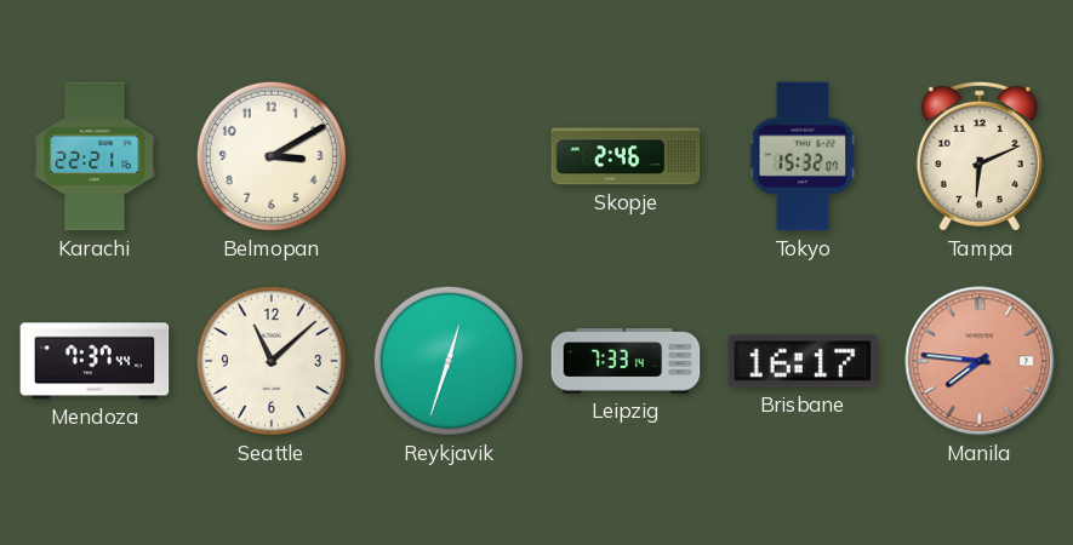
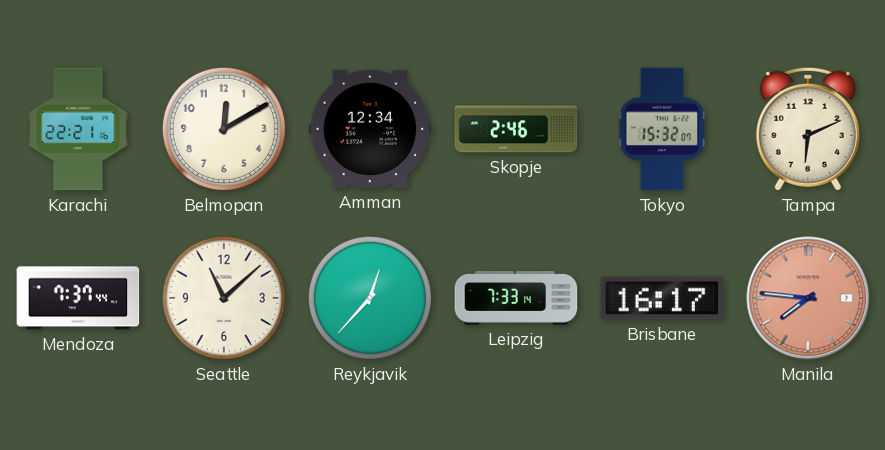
Belmopan: 3:10 -> 12:10
Amman: none -> 12:34
Reykjavik: 12:33 -> 12:37
